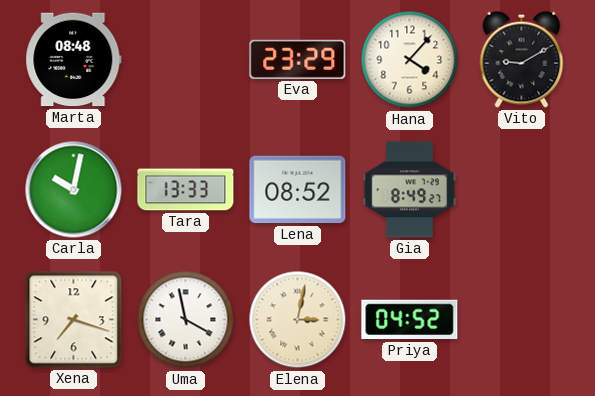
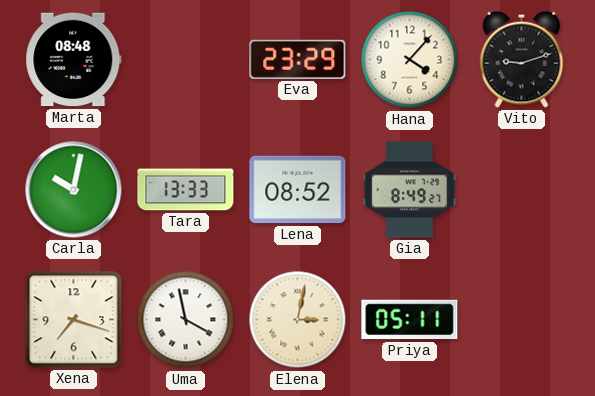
Vito: 9:10 -> 9:12
Priya: 04:52 -> 05:11
